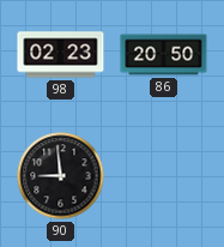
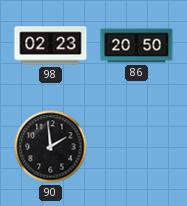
90: 8:59 -> 1:59
